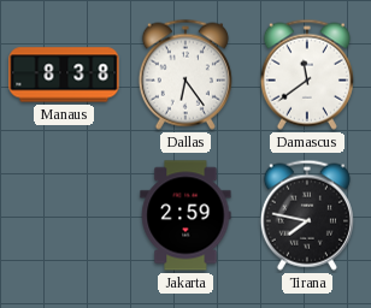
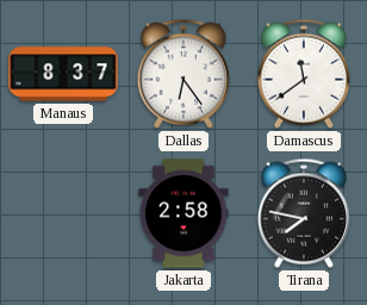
Manaus: 8:38 -> 8:37
Jakarta: 2:59 -> 2:58
